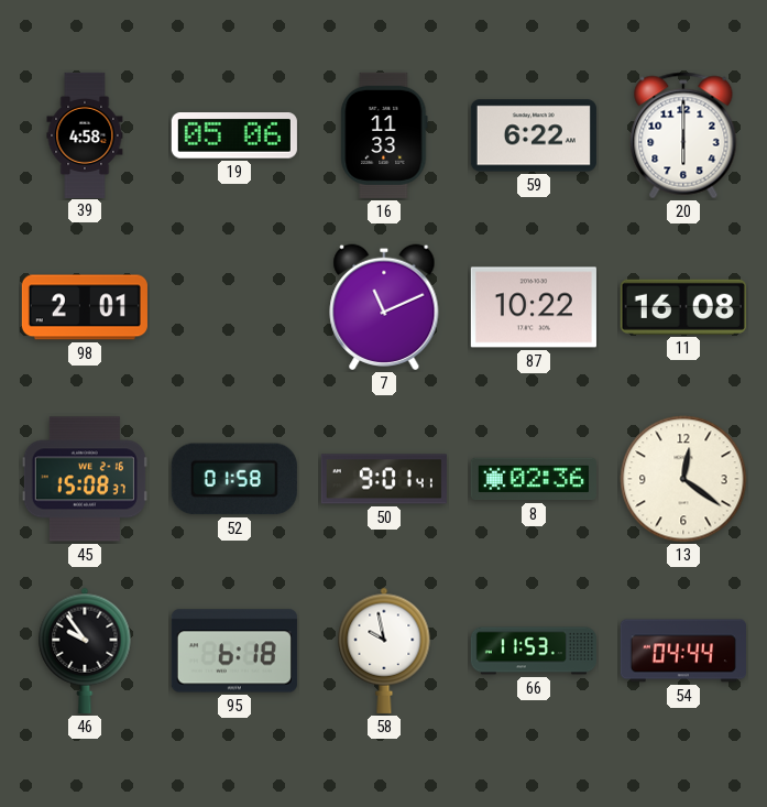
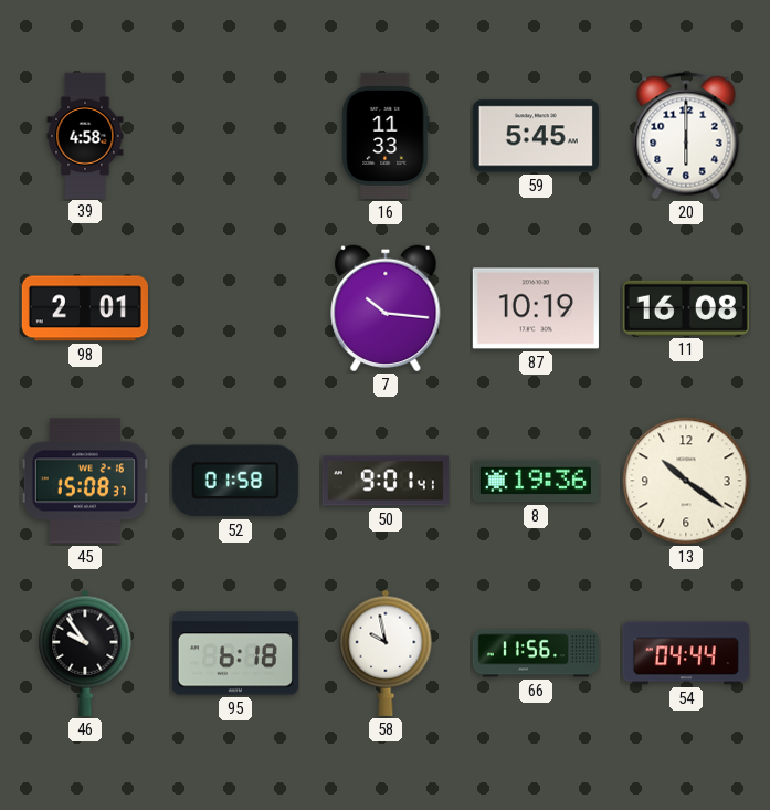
19: 05:06 -> none
59: 6:22 -> 5:45
7: 11:11 -> 10:16
87: 10:22 -> 10:19
8: 02:36 -> 19:36
13: 12:21 -> 10:21
66: 11:53 -> 11:56
